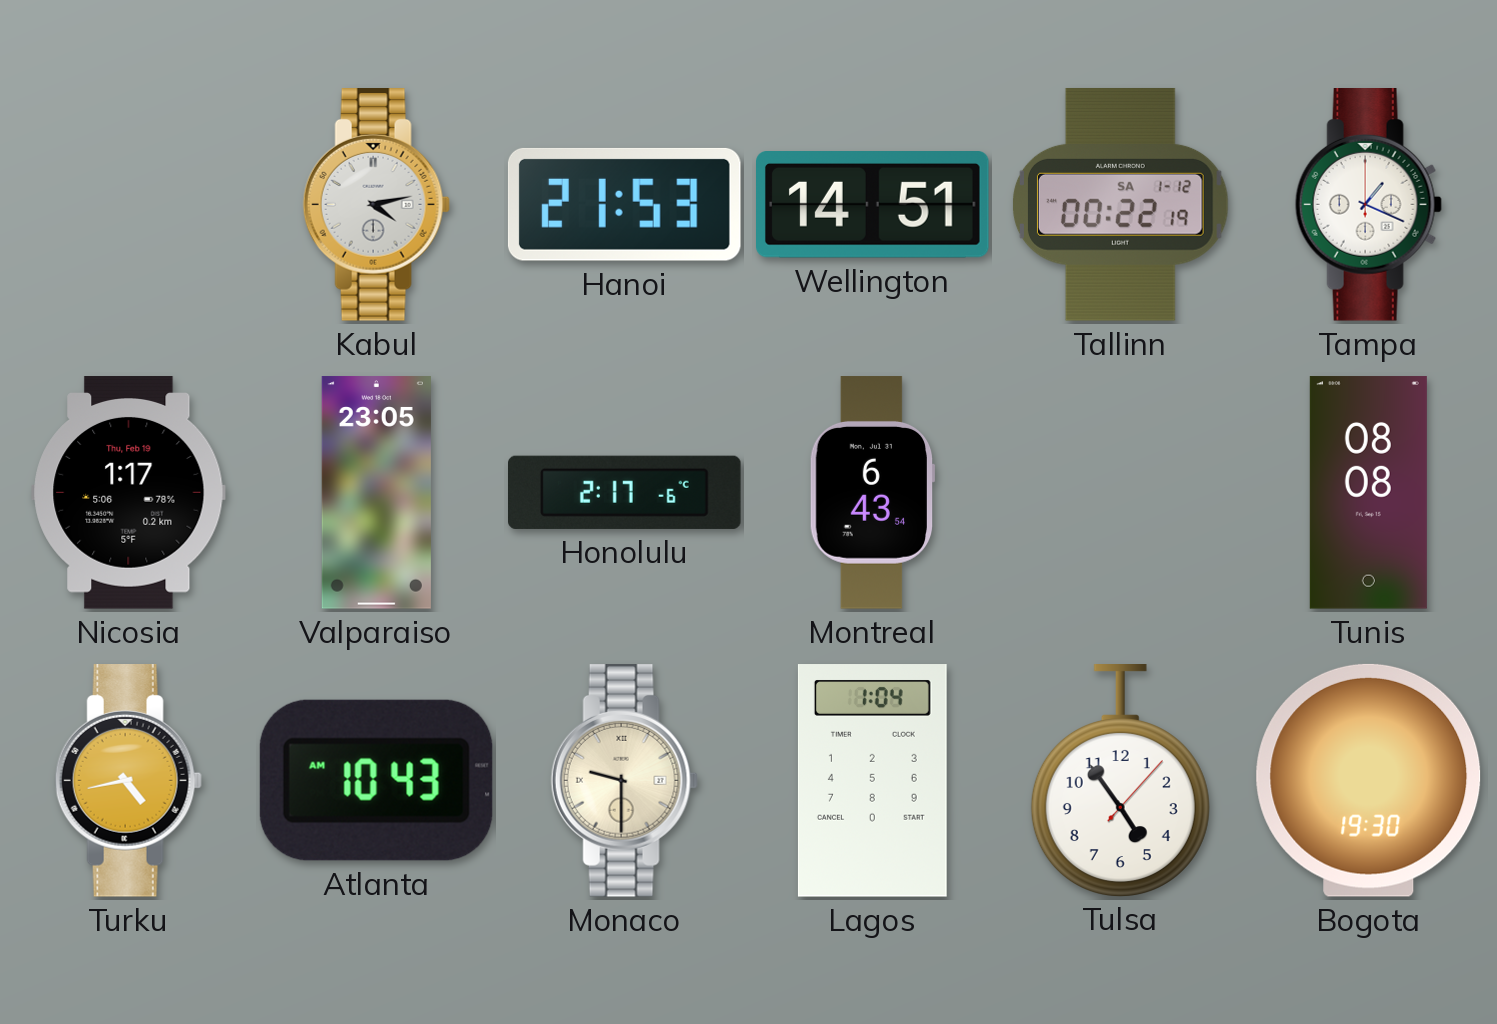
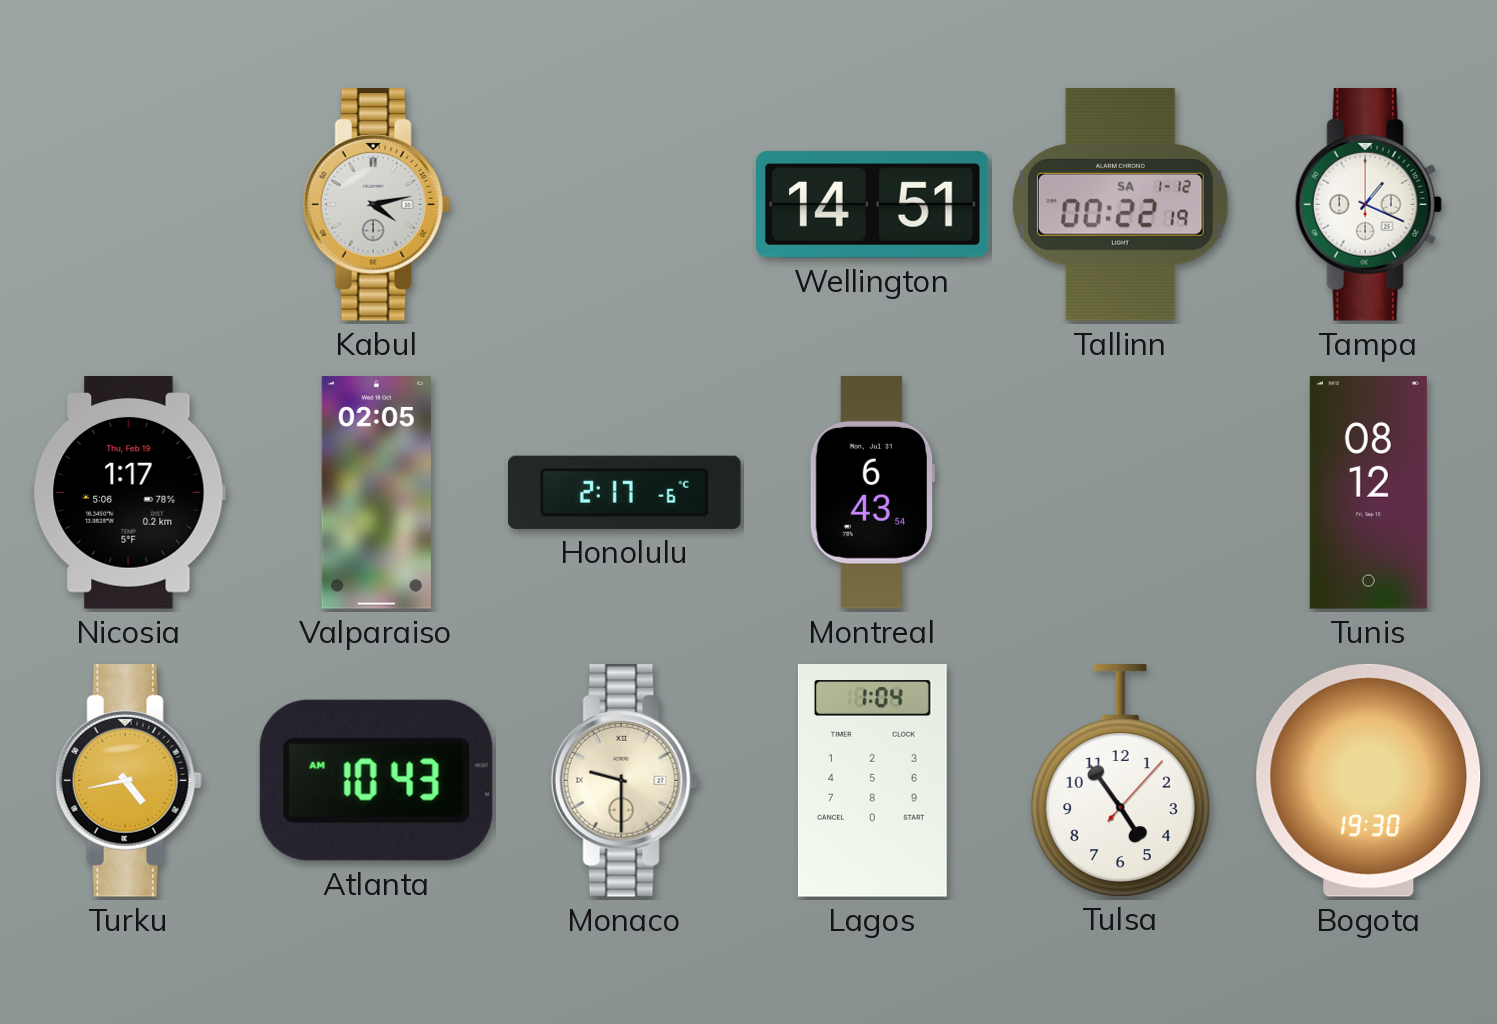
Hanoi: 21:53 -> none
Valparaiso: 23:05 -> 02:05
Tunis: 08:08 -> 08:12
